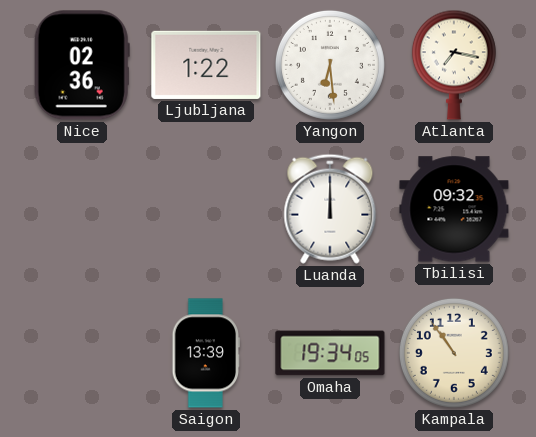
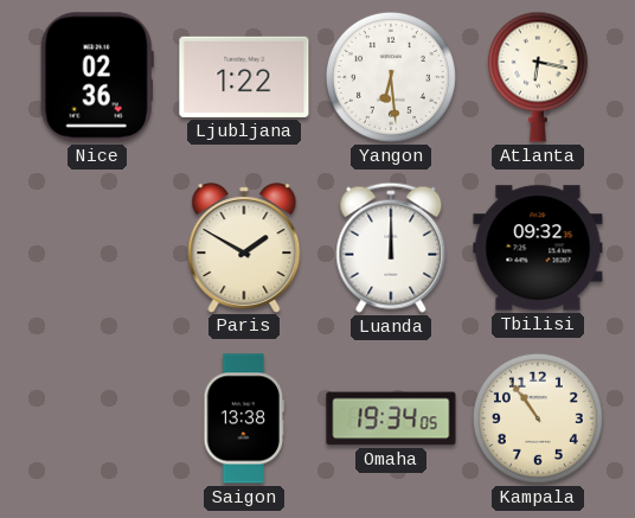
Atlanta: 7:17 -> 6:17
Paris: none -> 1:50
Saigon: 13:39 -> 13:38
